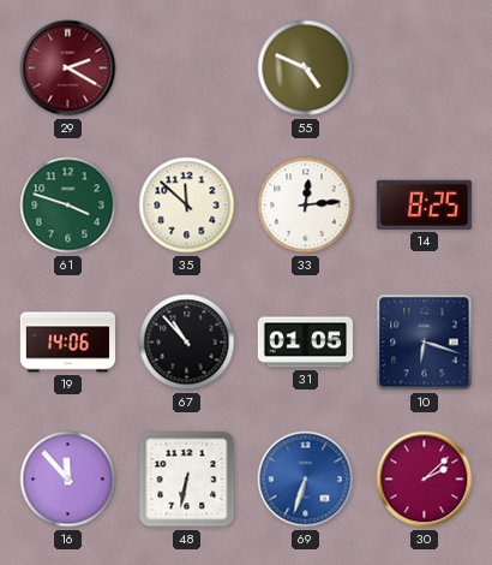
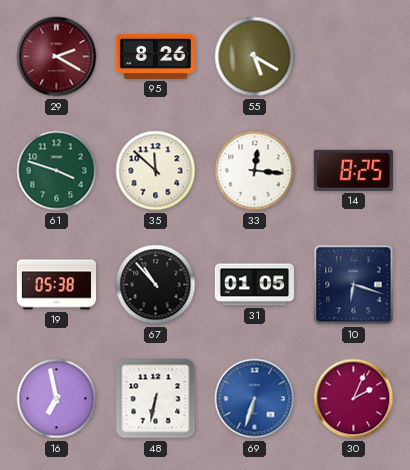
95: none -> 8:26
55: 4:49 -> 5:20
33: 12:14 -> 12:16
19: 14:06 -> 05:38
16: 11:53 -> 6:58
30: 2:08 -> 2:04
